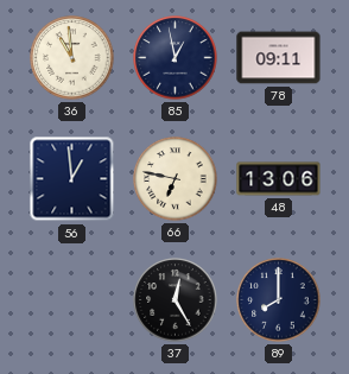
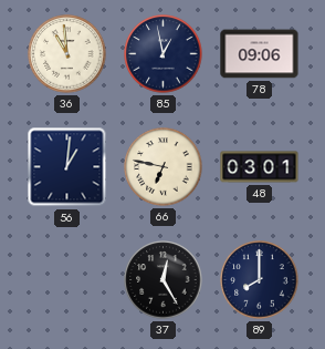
78: 09:11 -> 09:06
56: 12:59 -> 1:01
48: 13:06 -> 03:01
